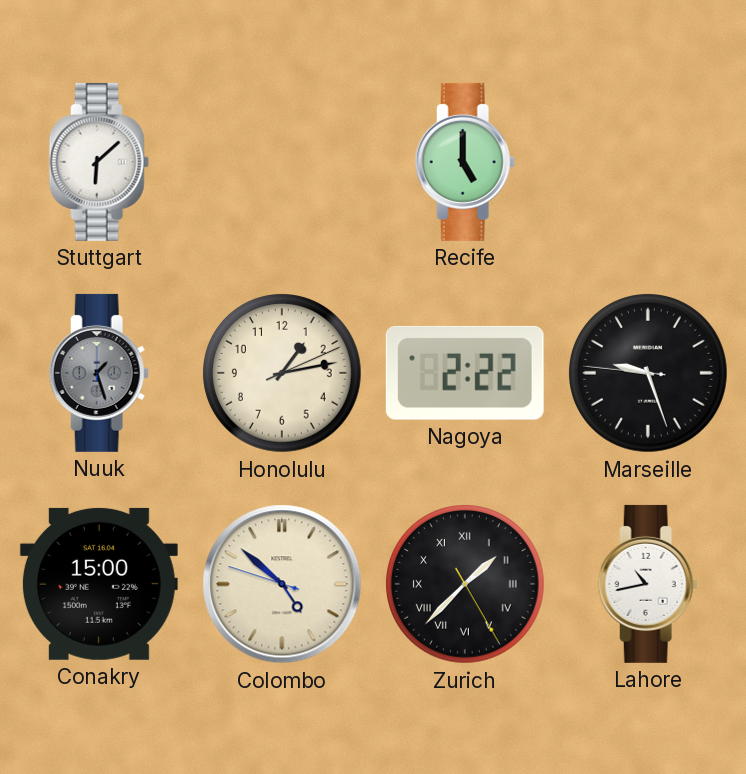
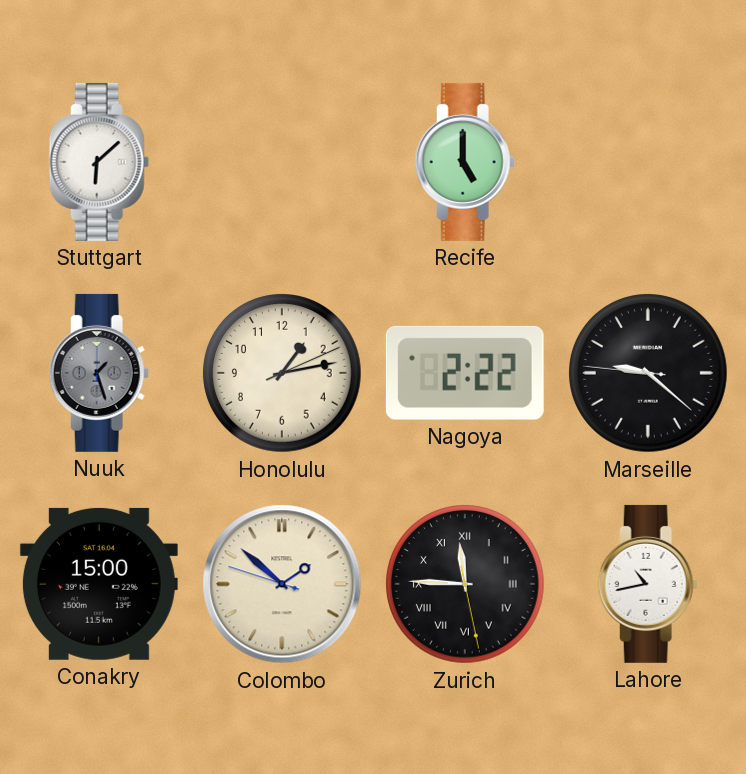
Marseille: 9:26 -> 9:21
Colombo: 4:51 -> 1:51
Zurich: 1:37 -> 11:45
